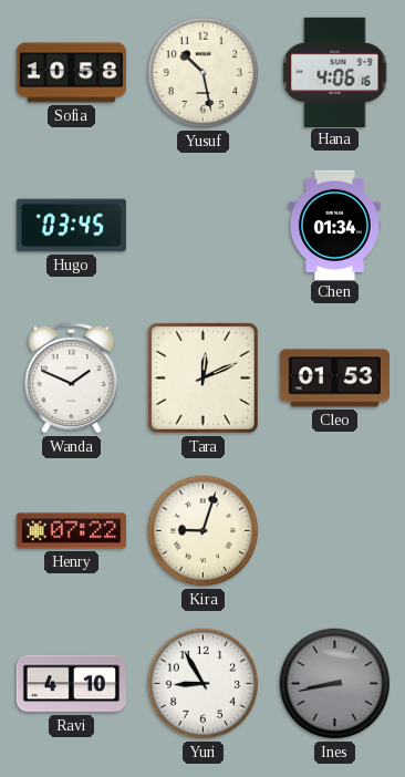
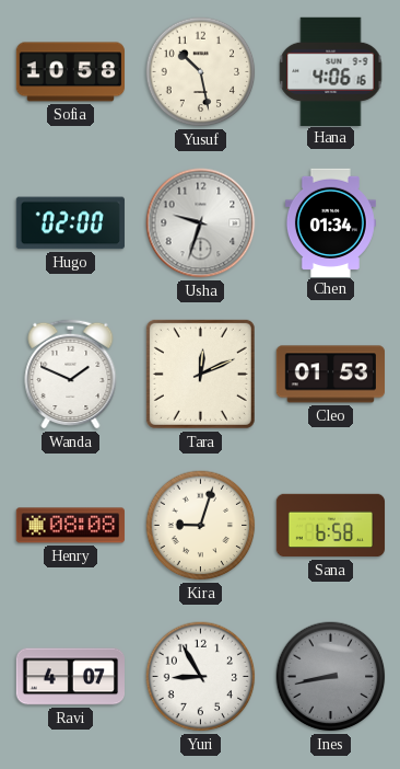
Hugo: 03:45 -> 02:00
Usha: none -> 9:33
Henry: 07:22 -> 08:08
Sana: none -> 6:58
Ravi: 4:10 -> 4:07
